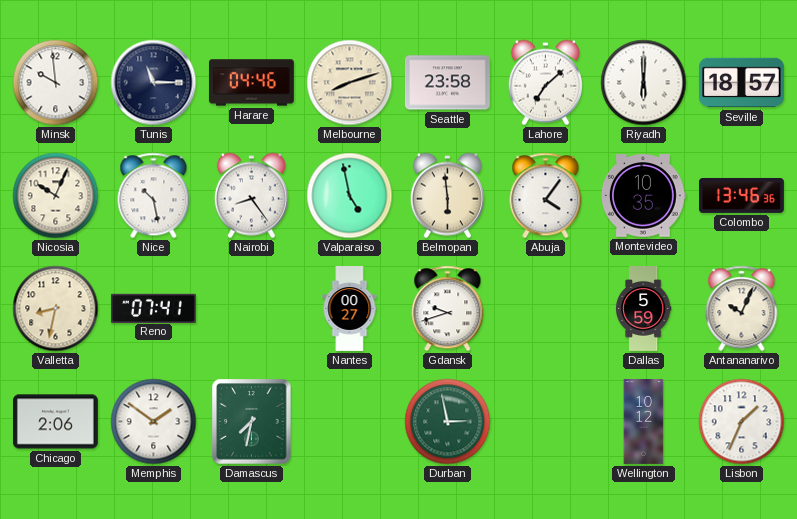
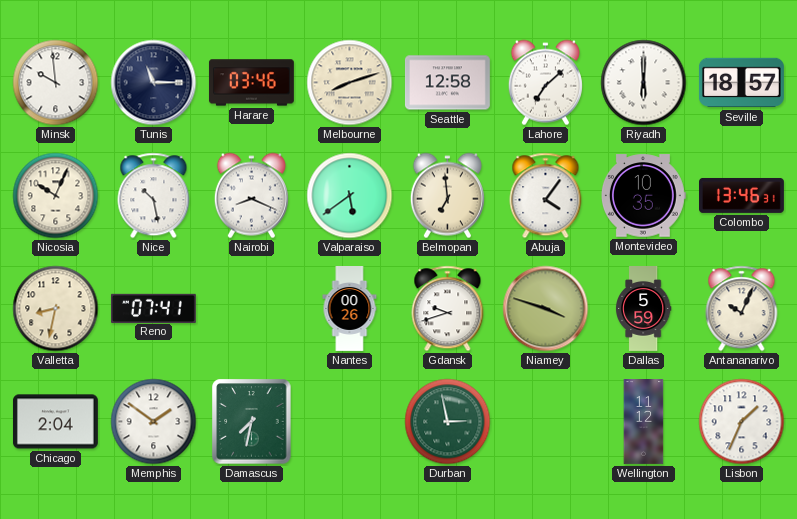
Harare: 04:46 -> 03:46
Seattle: 23:58 -> 12:58
Nairobi: 8:24 -> 8:19
Valparaiso: 4:58 -> 5:39
Belmopan: 5:59 -> 6:59
Colombo: 13:46:36 -> 13:46:31
Nantes: 00:27 -> 00:26
Niamey: none -> 3:48
Chicago: 2:06 -> 2:04
Wellington: 10:12 -> 11:12
